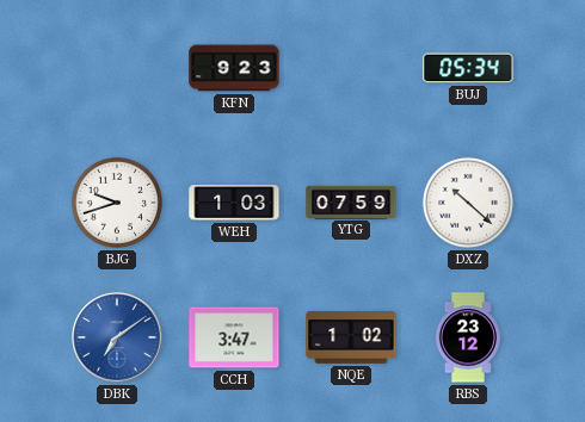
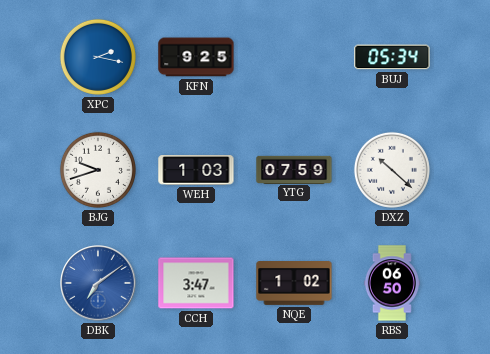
XPC: none -> 2:17
KFN: 9:23 -> 9:25
RBS: 23:12 -> 06:50
